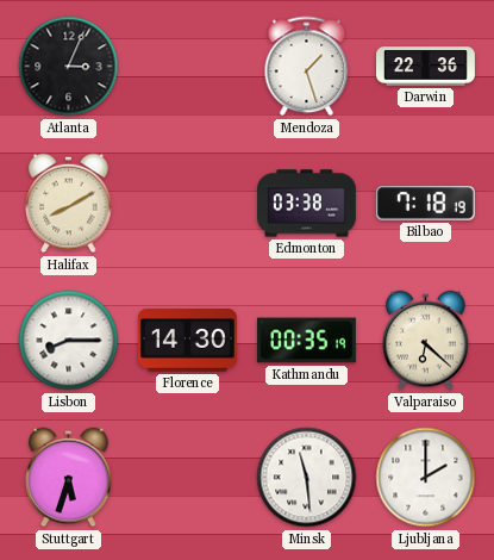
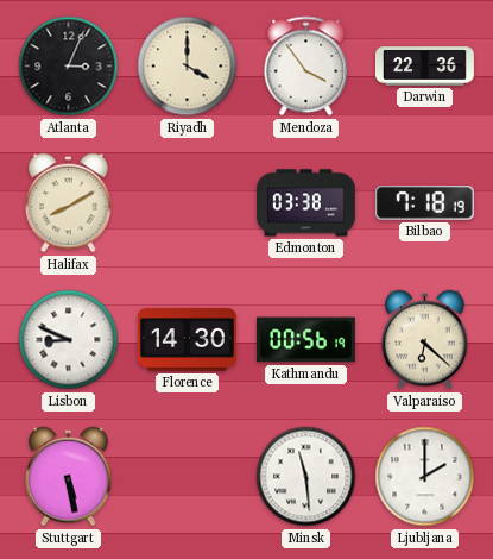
Riyadh: none -> 4:00
Mendoza: 1:27 -> 3:54
Lisbon: 8:15 -> 8:49
Kathmandu: 00:35 -> 00:56
Stuttgart: 5:33 -> 5:28
